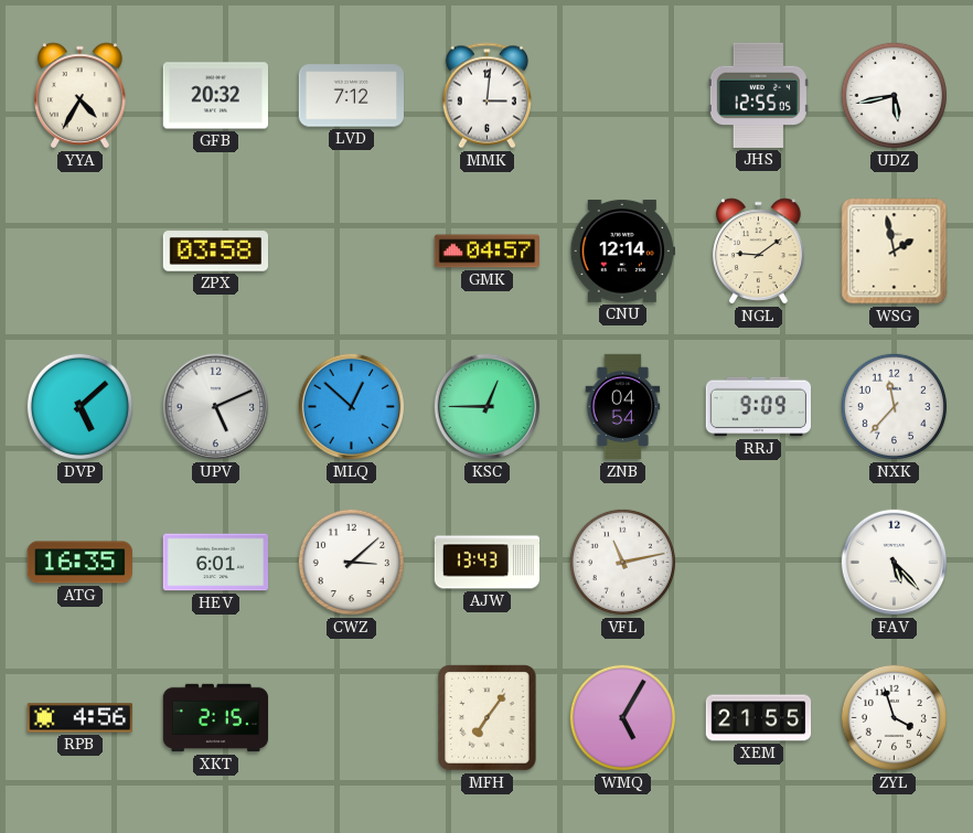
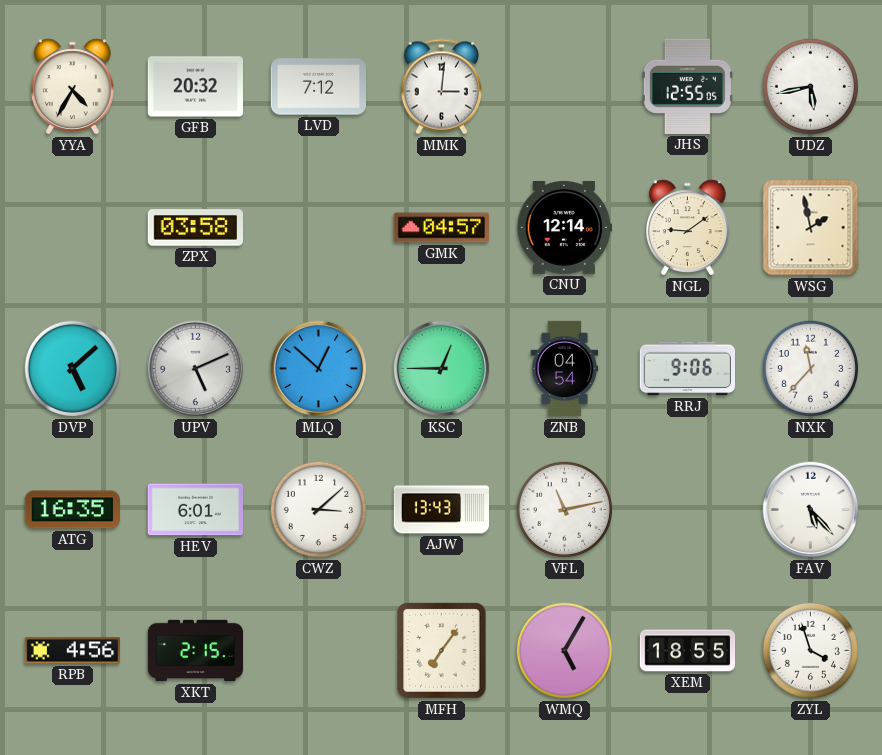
RRJ: 9:09 -> 9:06
XEM: 21:55 -> 18:55
